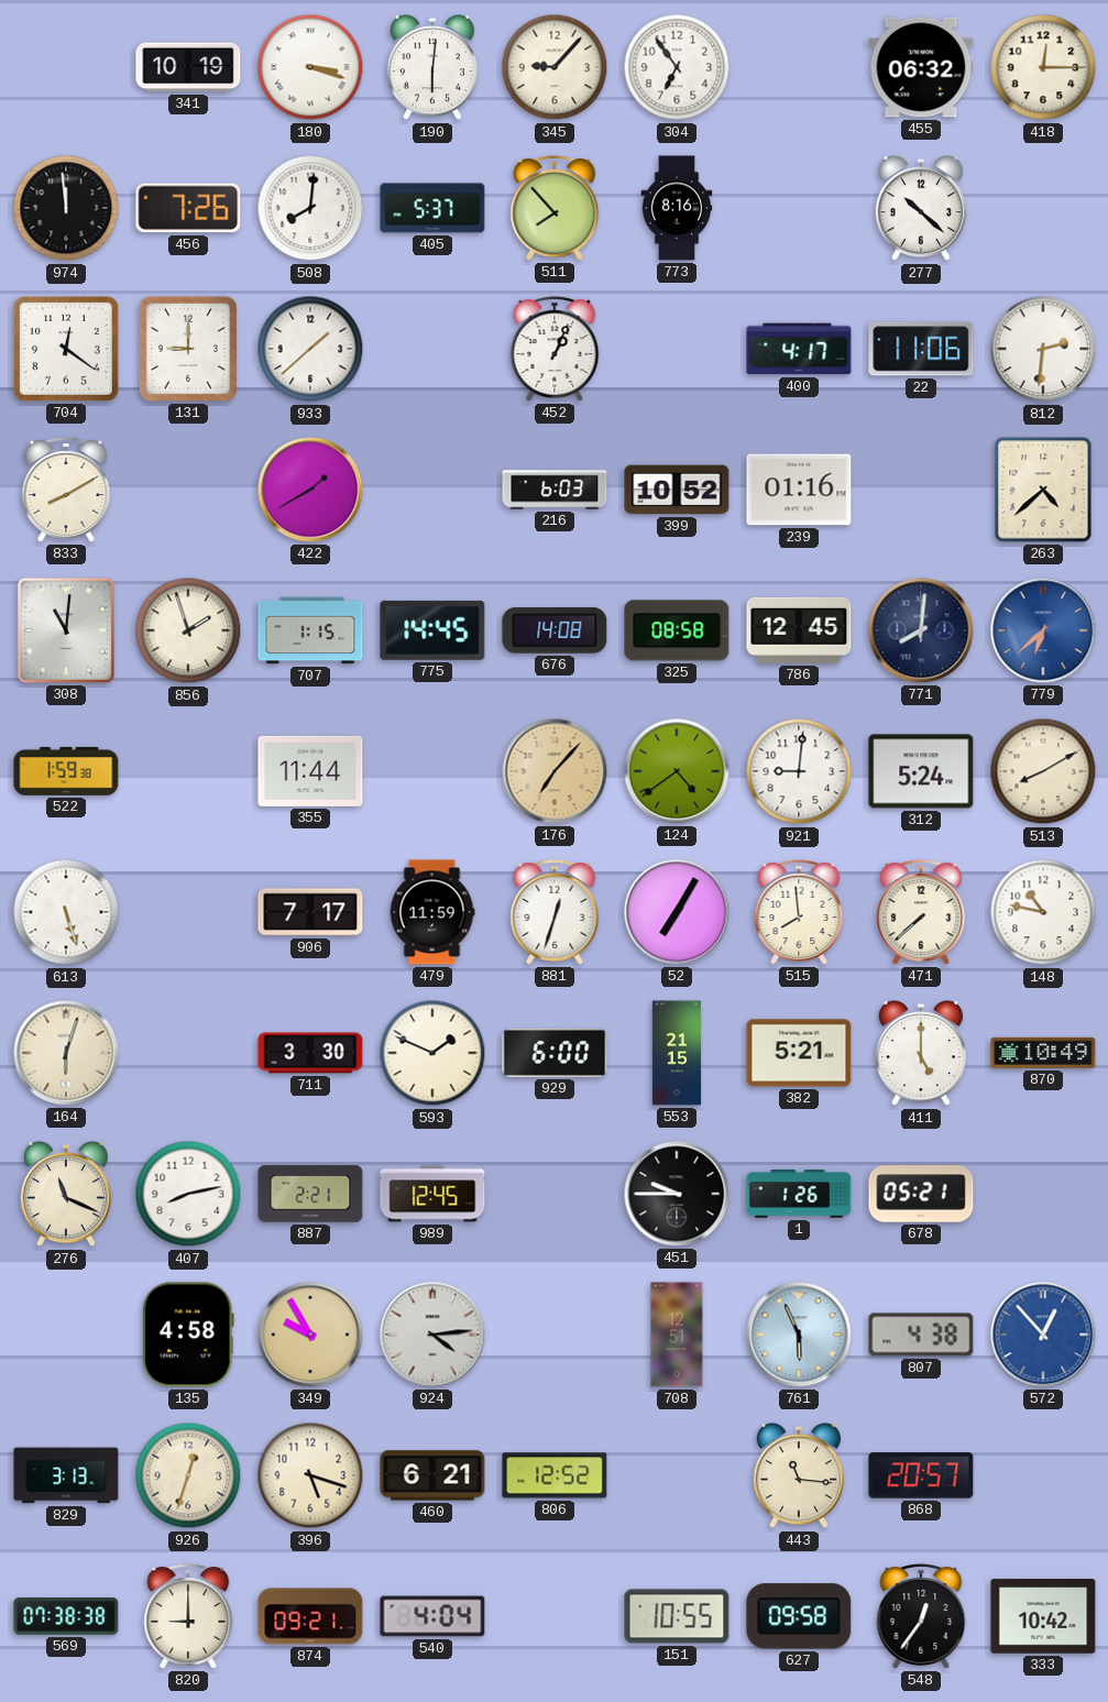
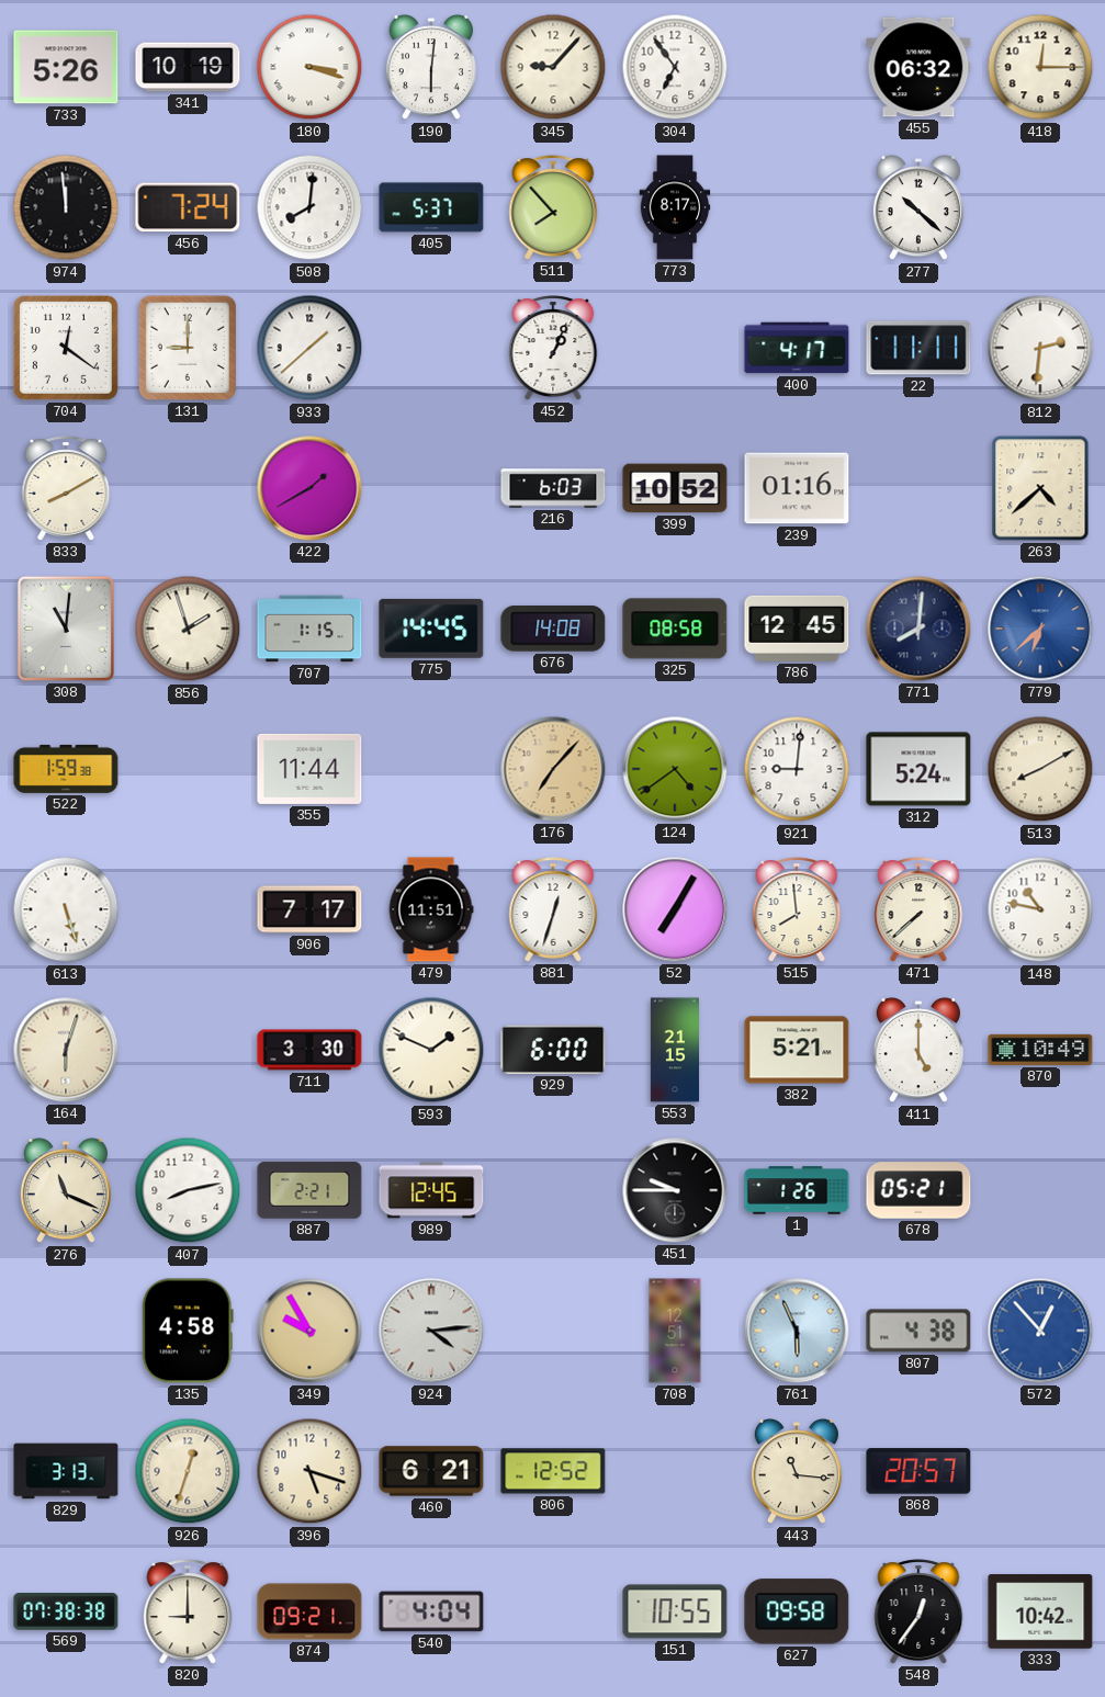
733: none -> 5:26
456: 7:26 -> 7:24
773: 8:16 -> 8:17
22: 11:06 -> 11:11
479: 11:59 -> 11:51
